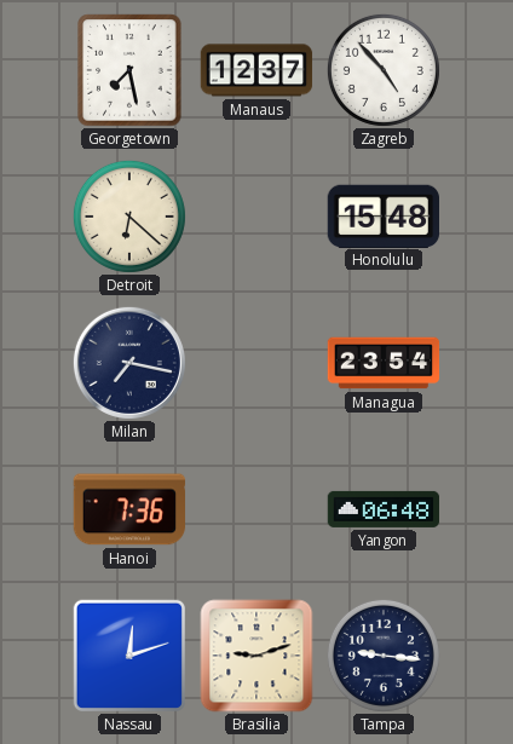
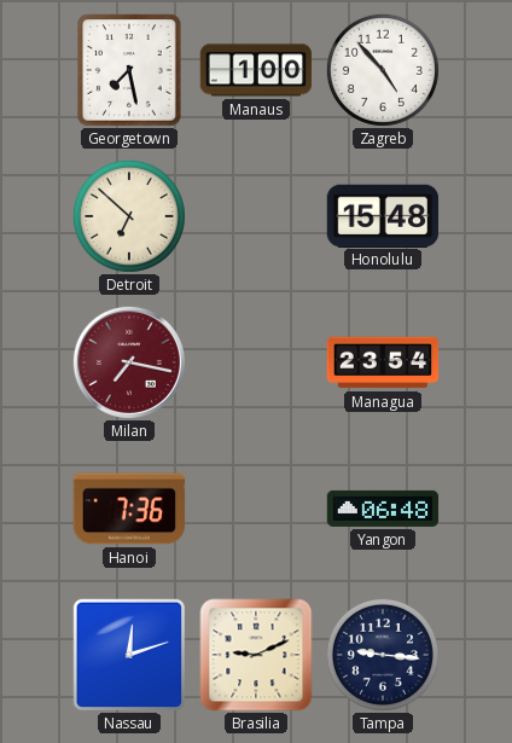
Manaus: 12:37 -> 1:00
Detroit: 6:22 -> 6:52
Milan dial: navy -> burgundy
Brasilia: 9:12 -> 9:11
